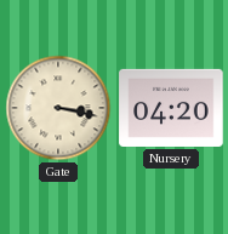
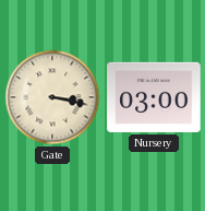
Nursery: 04:20 -> 03:00
